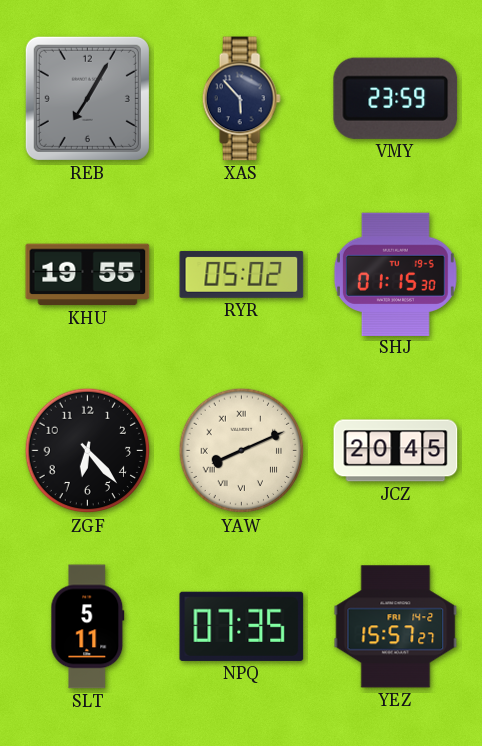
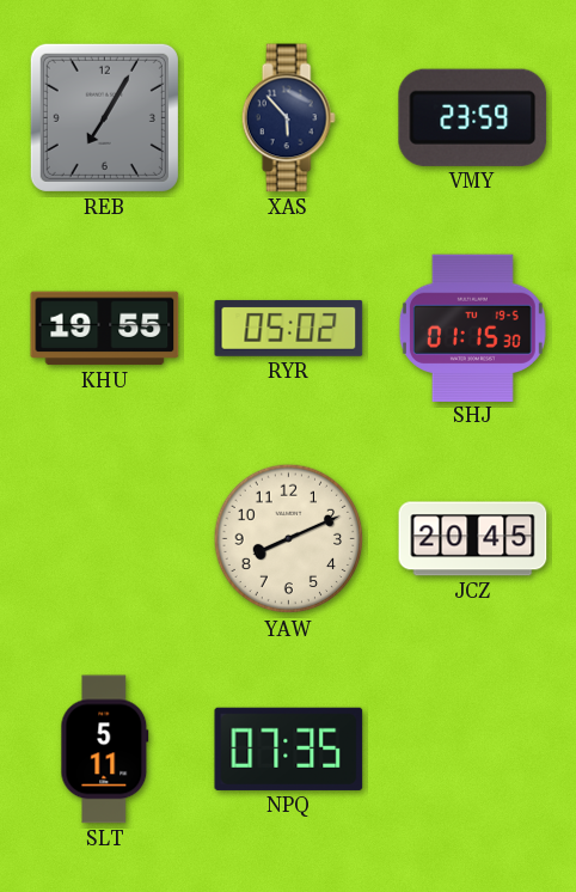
ZGF: 6:23 -> none
YAW numerals: Roman -> Arabic
YEZ: 15:57 -> none
